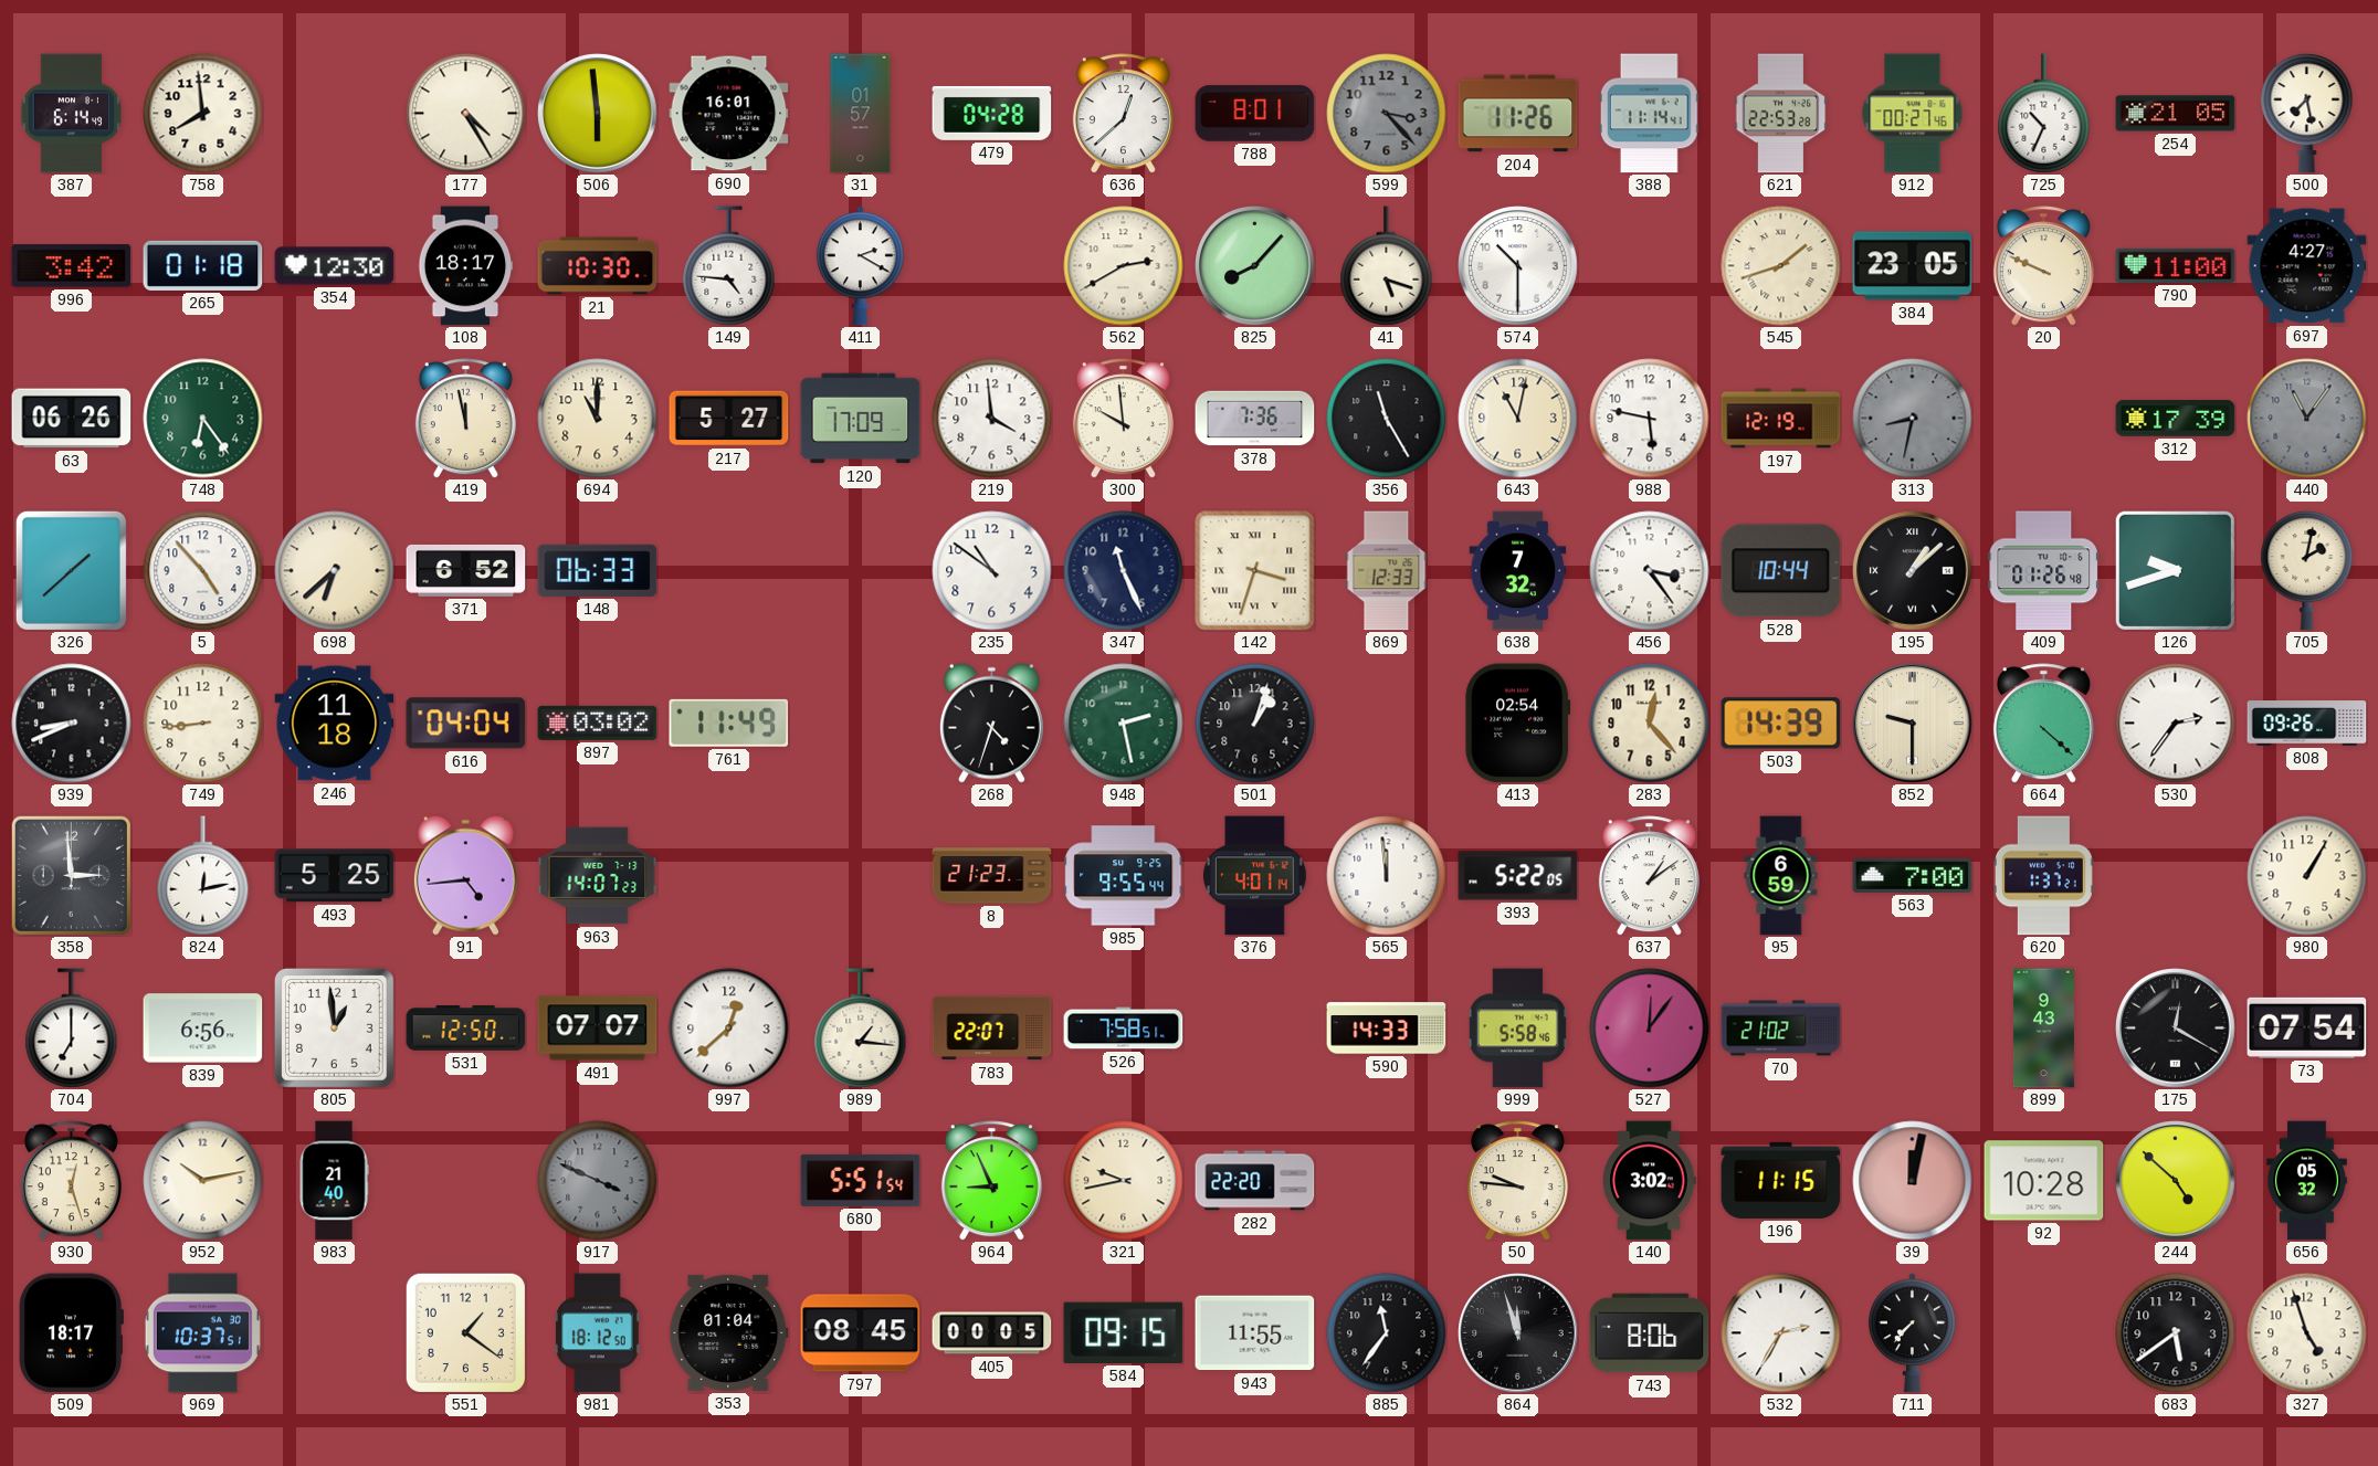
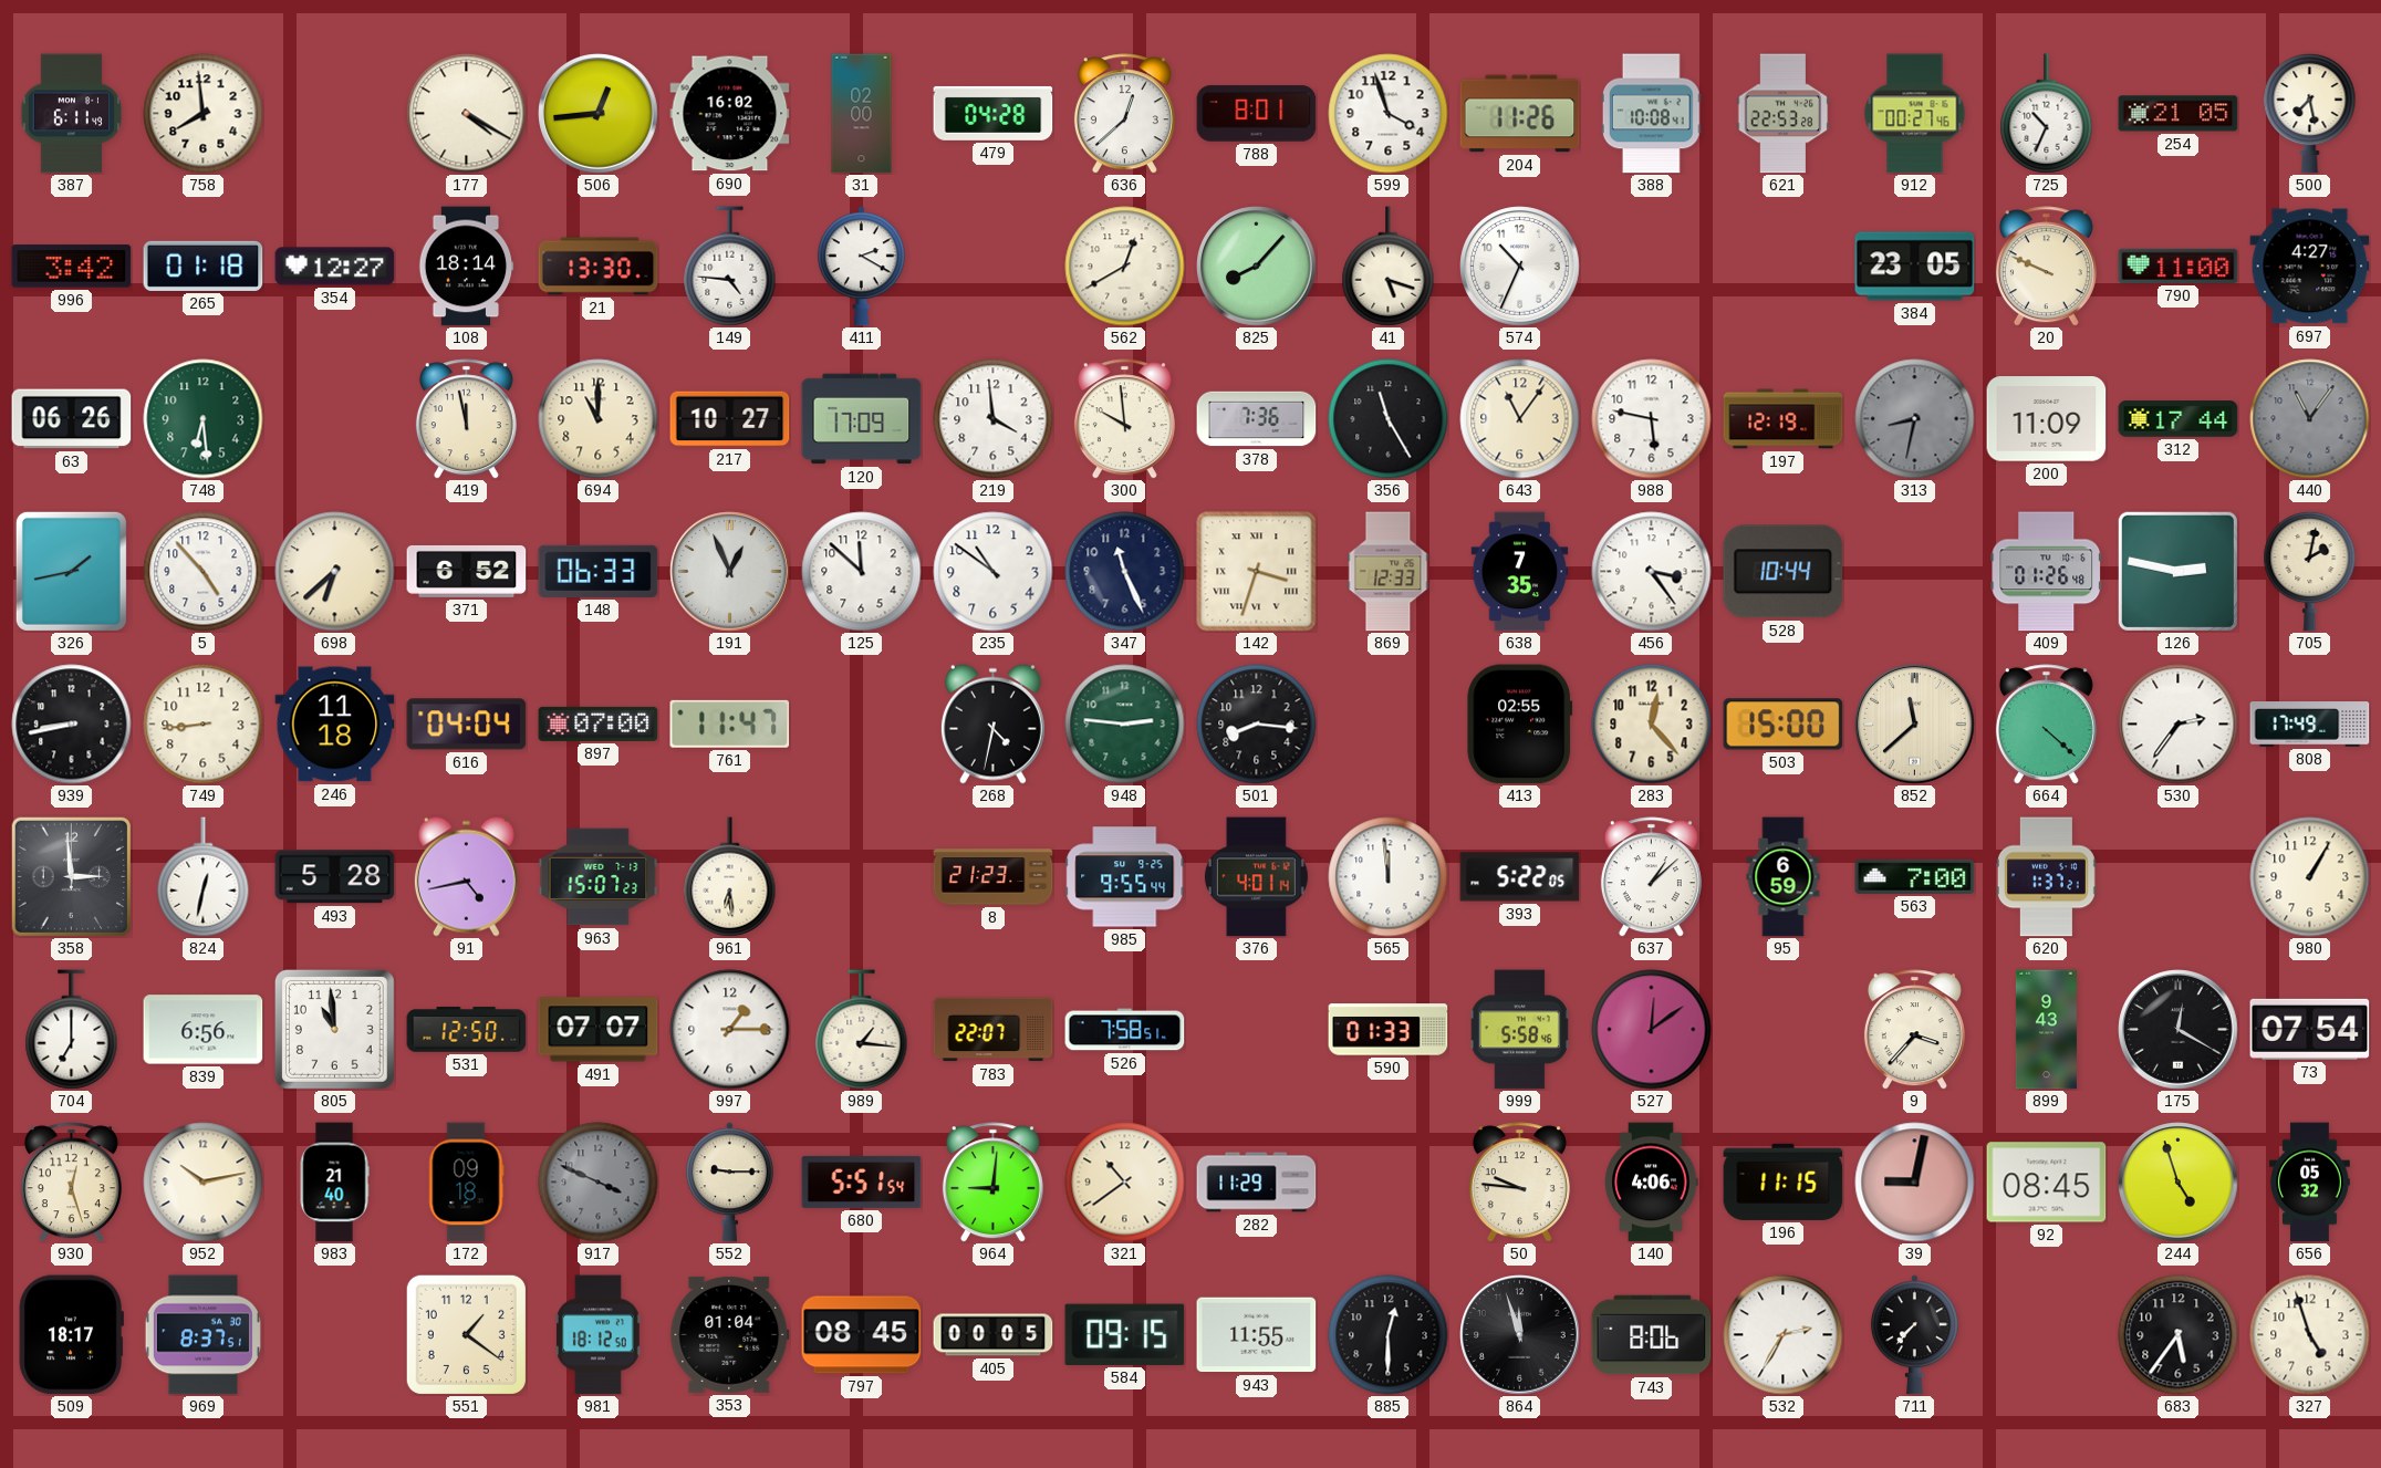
387: 6:14 -> 6:11
177: 4:25 -> 4:20
506: 5:59 -> 12:44
690: 16:01 -> 16:02
31: 01:57 -> 02:00
599: 3:23 -> 3:57
599 dial: grey -> white
388: 11:14 -> 10:08
354: 12:30 -> 12:27
108: 18:17 -> 18:14
21: 10:30 -> 13:30
562: 2:40 -> 12:40
574: 10:30 -> 10:34
545: 1:42 -> none
748: 6:24 -> 6:29
217: 5:27 -> 10:27
643: 11:02 -> 11:06
200: none -> 11:09
312: 17:39 -> 17:44
326: 1:38 -> 1:43
191: none -> 12:56
125: none -> 11:52
638: 7:32 -> 7:35
195: 1:08 -> none
126: 9:42 -> 2:47
939: 8:41 -> 8:43
897: 03:02 -> 07:00
761: 11:49 -> 11:47
268: 4:33 -> 4:32
948: 2:28 -> 2:46
501: 1:03 -> 8:16
413: 02:54 -> 02:55
503: 14:39 -> 15:00
852: 9:30 -> 11:38
808: 09:26 -> 17:49
824: 12:13 -> 12:32
493: 5:25 -> 5:28
91: 4:44 -> 4:43
963: 14:07 -> 15:07
961: none -> 6:29
637: 1:09 -> 1:08
805: 12:59 -> 10:59
997: 12:38 -> 1:15
590: 14:33 -> 01:33
527: 12:06 -> 12:09
70: 21:02 -> none
9: none -> 3:37
172: none -> 09:18
552: none -> 9:15
964: 8:56 -> 9:01
321: 9:43 -> 10:39
282: 22:20 -> 11:29
140: 3:02 -> 4:06
39: 12:02 -> 9:02
92: 10:28 -> 08:45
244: 4:52 -> 4:57
969: 10:37 -> 8:37
885: 11:36 -> 12:30
683: 5:39 -> 5:36
